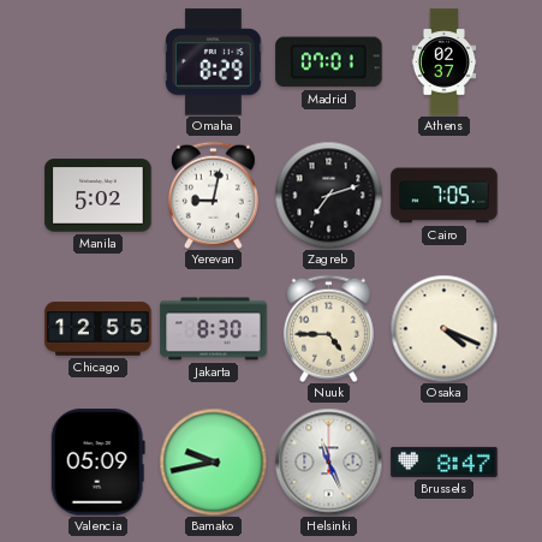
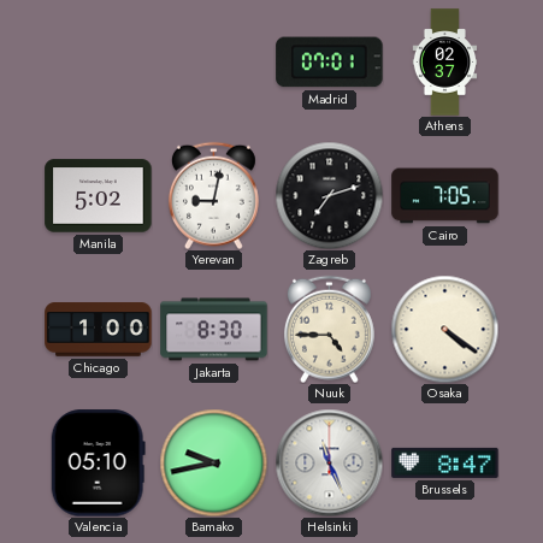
Omaha: 8:29 -> none
Chicago: 12:55 -> 1:00
Osaka: 4:19 -> 4:21
Valencia: 05:09 -> 05:10
